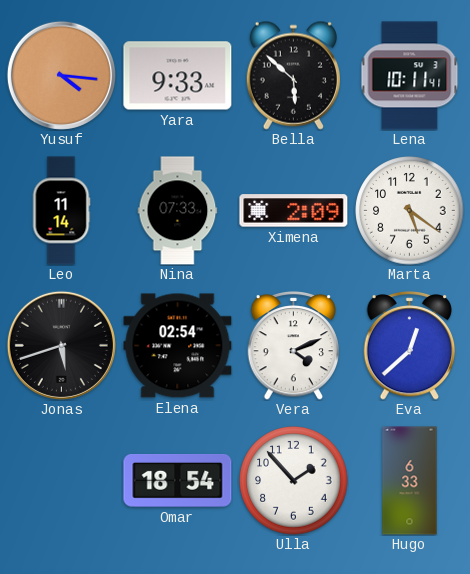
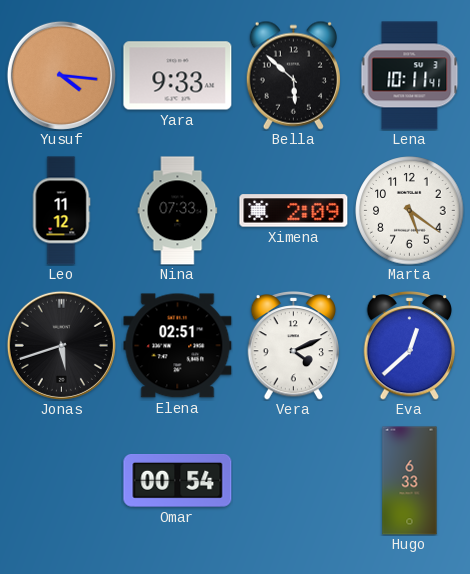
Leo: 11:14 -> 11:12
Elena: 02:54 -> 02:51
Omar: 18:54 -> 00:54
Ulla: 1:53 -> none
